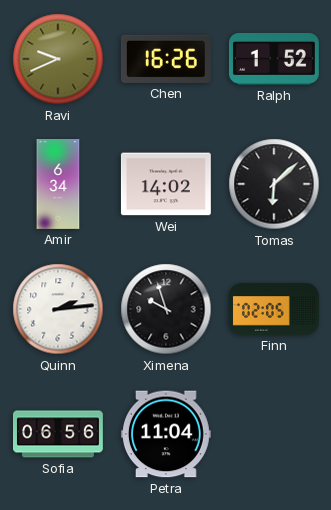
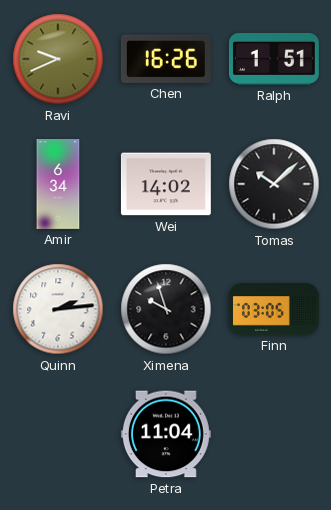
Ralph: 1:52 -> 1:51
Tomas: 6:08 -> 10:08
Finn: 02:05 -> 03:05
Sofia: 06:56 -> none
